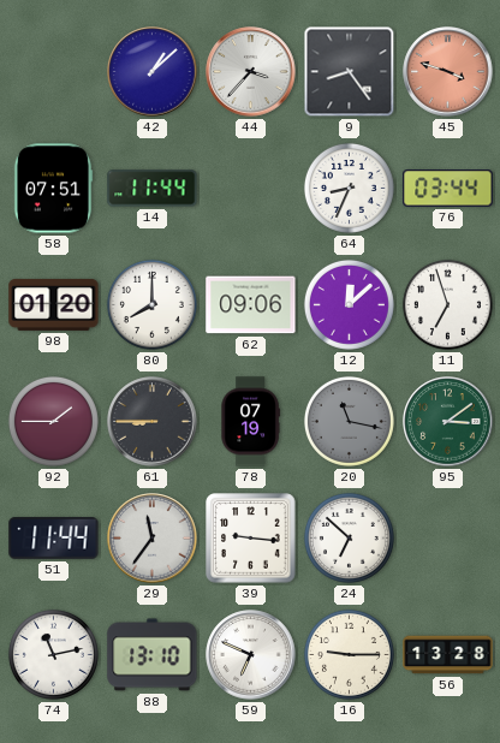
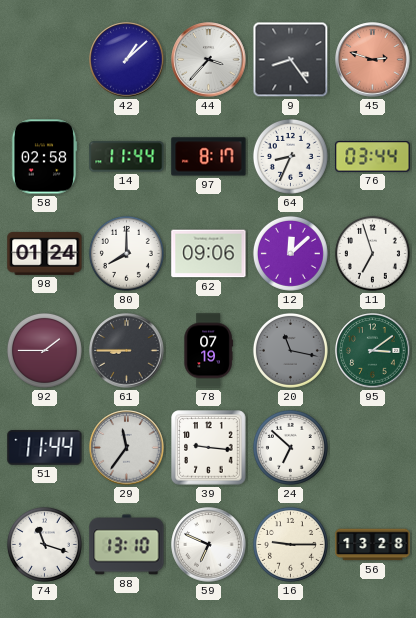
45: 3:48 -> 2:48
58: 07:51 -> 02:58
97: none -> 8:17
98: 01:20 -> 01:24
74: 11:13 -> 11:18
